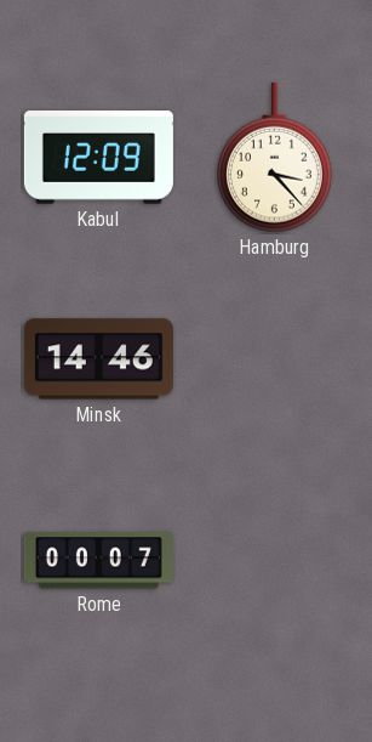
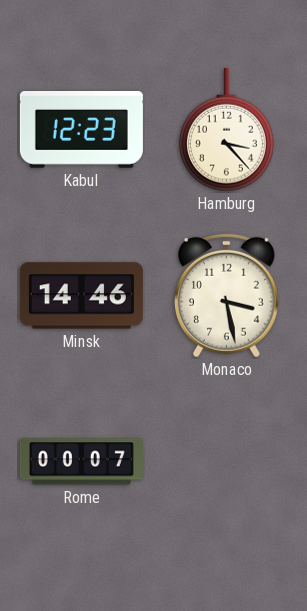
Kabul: 12:09 -> 12:23
Monaco: none -> 3:28
